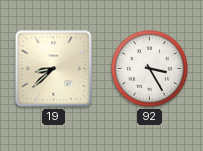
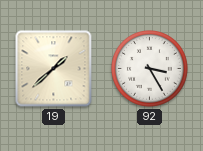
19: 8:38 -> 1:38
